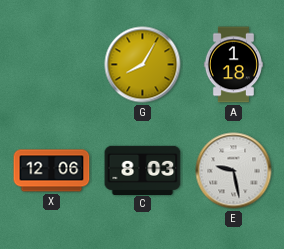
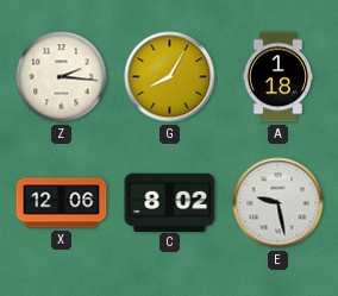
Z: none -> 2:16
C: 8:03 -> 8:02
